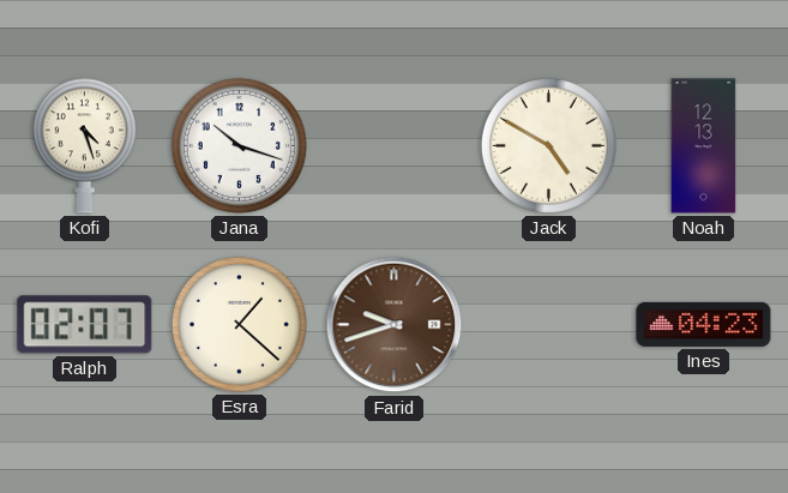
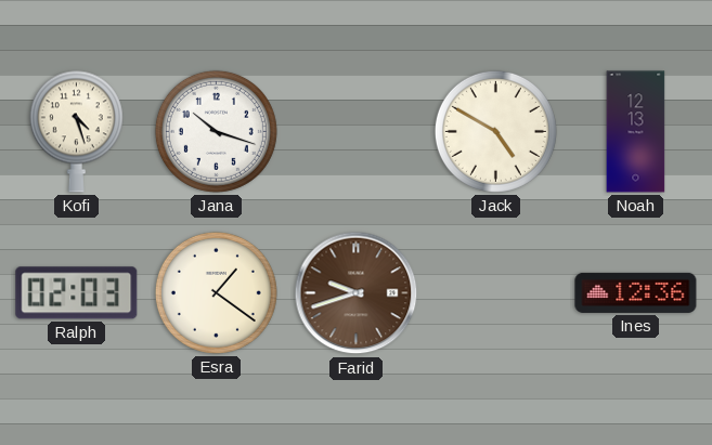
Ralph: 02:07 -> 02:03
Esra: 1:22 -> 1:21
Ines: 04:23 -> 12:36
